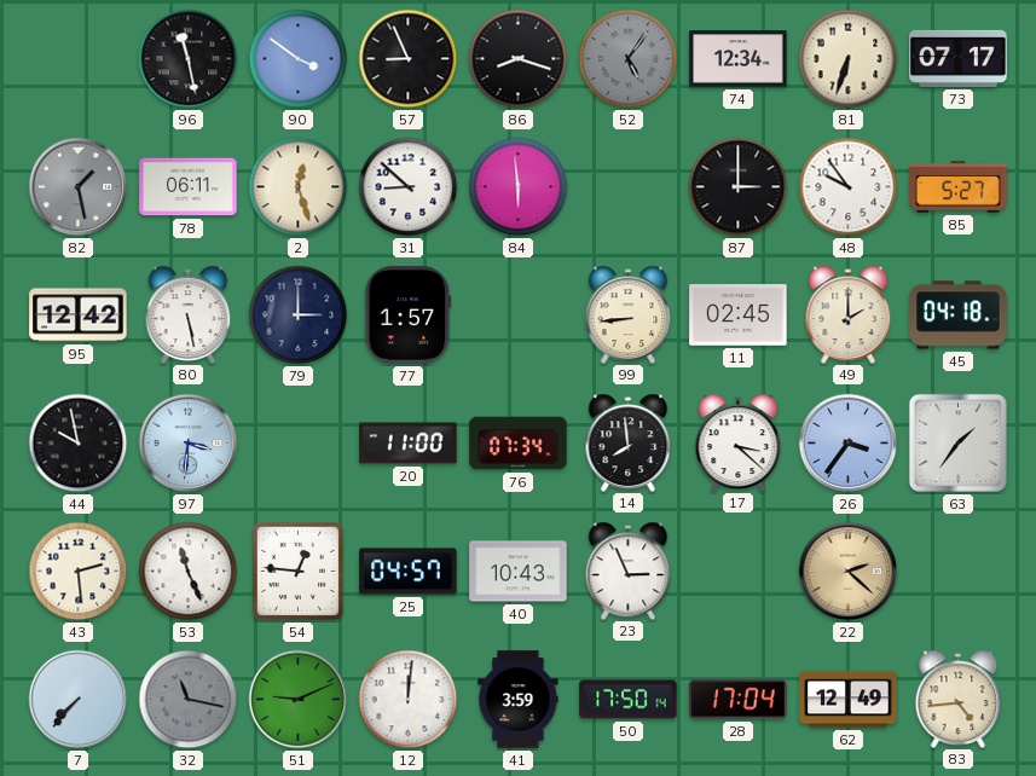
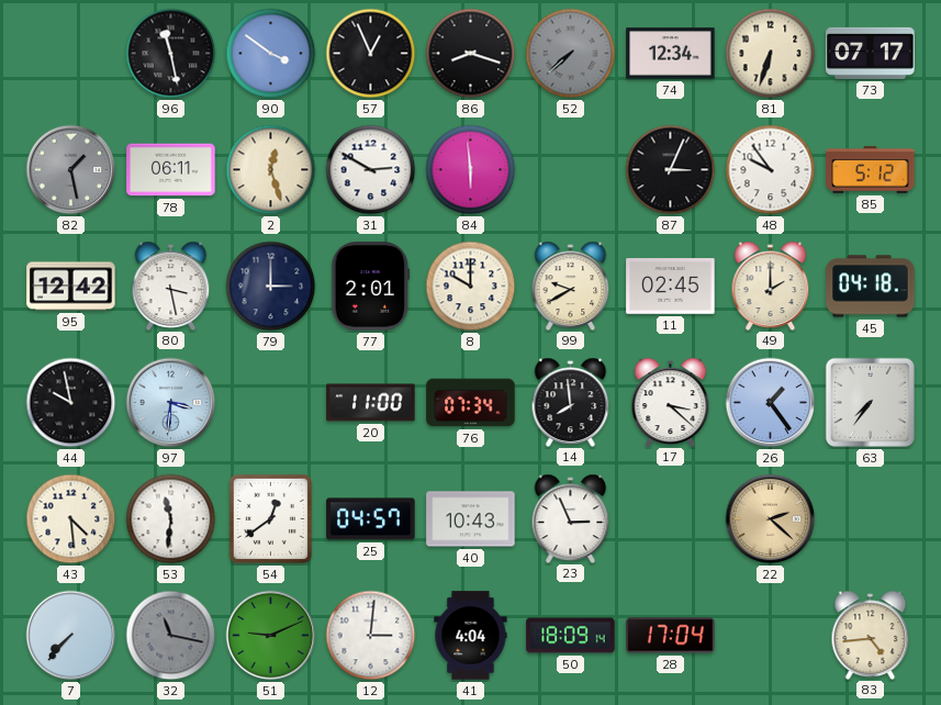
57: 8:56 -> 12:56
52: 5:06 -> 7:38
31: 8:52 -> 2:50
87: 3:00 -> 3:04
85: 5:27 -> 5:12
80: 5:28 -> 3:28
77: 1:57 -> 2:01
8: none -> 10:00
99: 8:44 -> 9:40
26: 3:36 -> 1:24
63: 1:36 -> 7:36
43: 2:29 -> 4:29
53: 11:26 -> 11:31
54: 12:46 -> 12:39
12: 12:01 -> 3:01
41: 3:59 -> 4:04
50: 17:50 -> 18:09
62: 12:49 -> none
